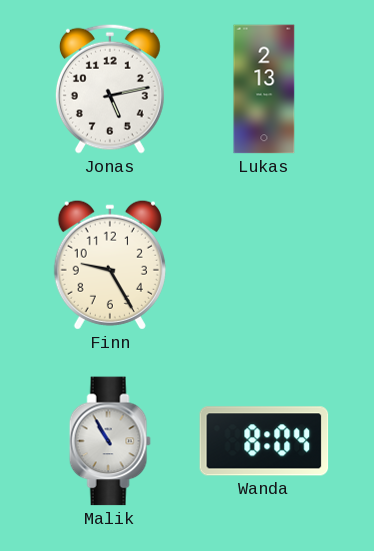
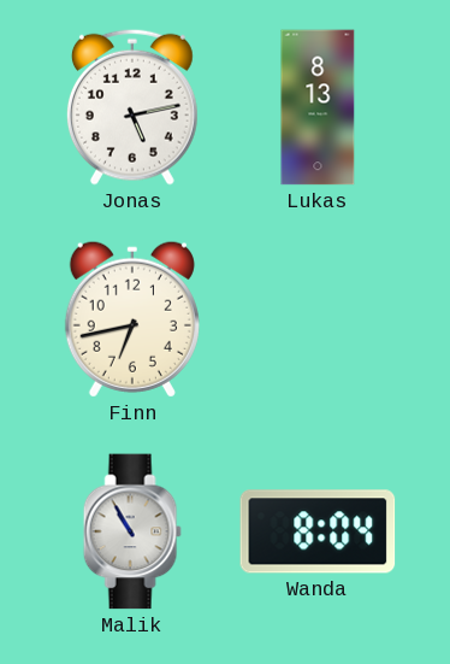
Lukas: 2:13 -> 8:13
Finn: 9:25 -> 6:43
